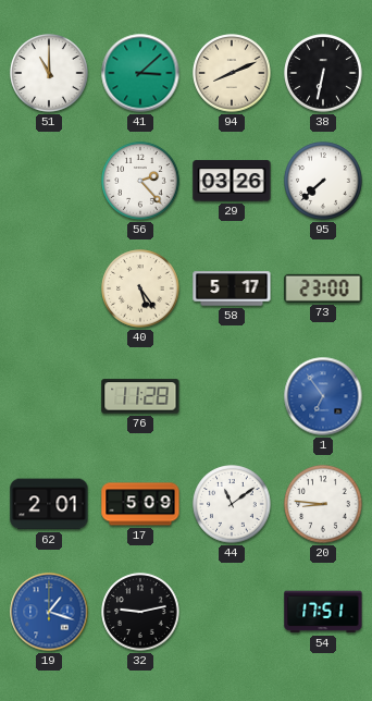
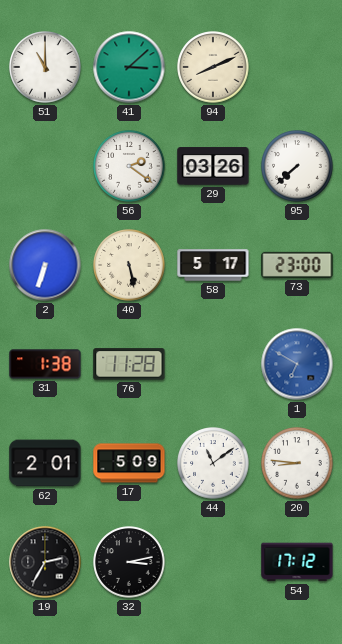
38: 6:32 -> none
56: 2:23 -> 2:21
2: none -> 6:33
40: 5:24 -> 5:28
31: none -> 1:38
1: 6:54 -> 6:50
19: 1:18 -> 2:35
19 dial: blue -> black
32: 9:13 -> 3:13
54: 17:51 -> 17:12
